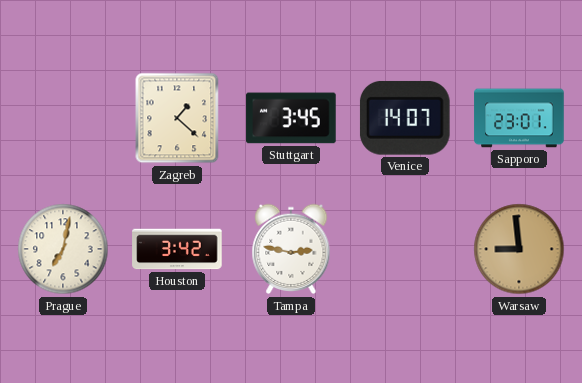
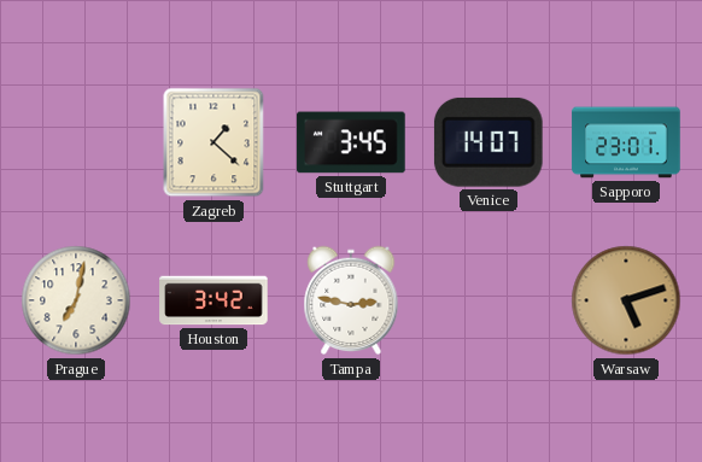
Warsaw: 8:59 -> 5:12
